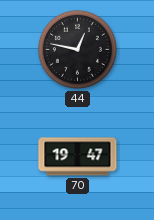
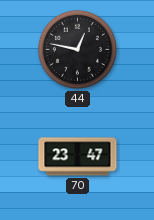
70: 19:47 -> 23:47
